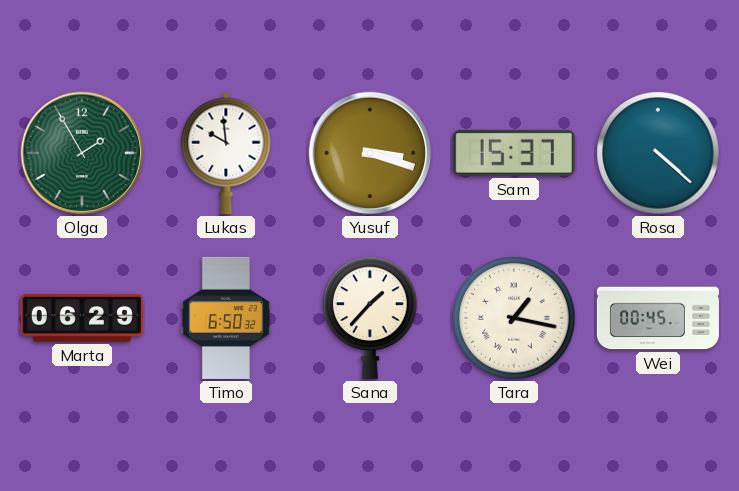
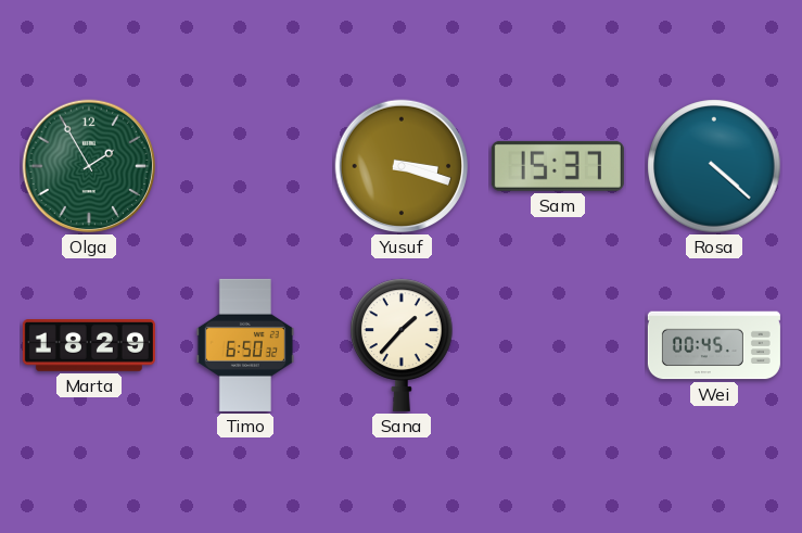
Lukas: 9:59 -> none
Marta: 06:29 -> 18:29
Tara: 1:17 -> none
